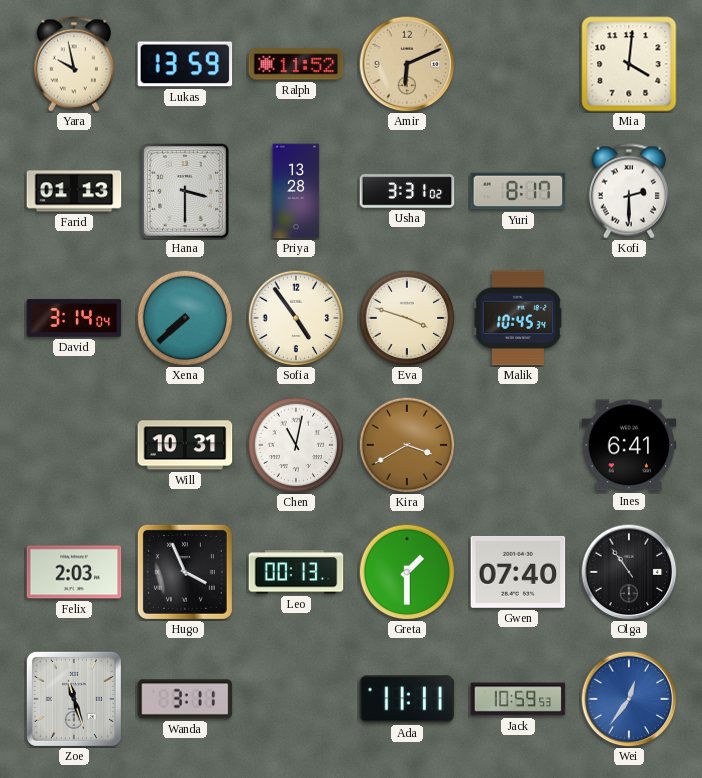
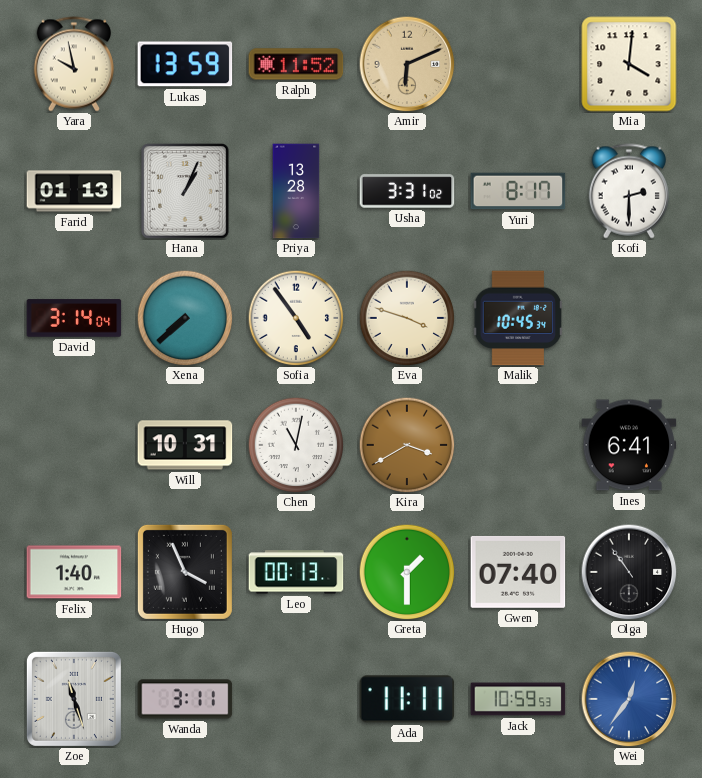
Hana: 3:30 -> 1:04
Felix: 2:03 -> 1:40
